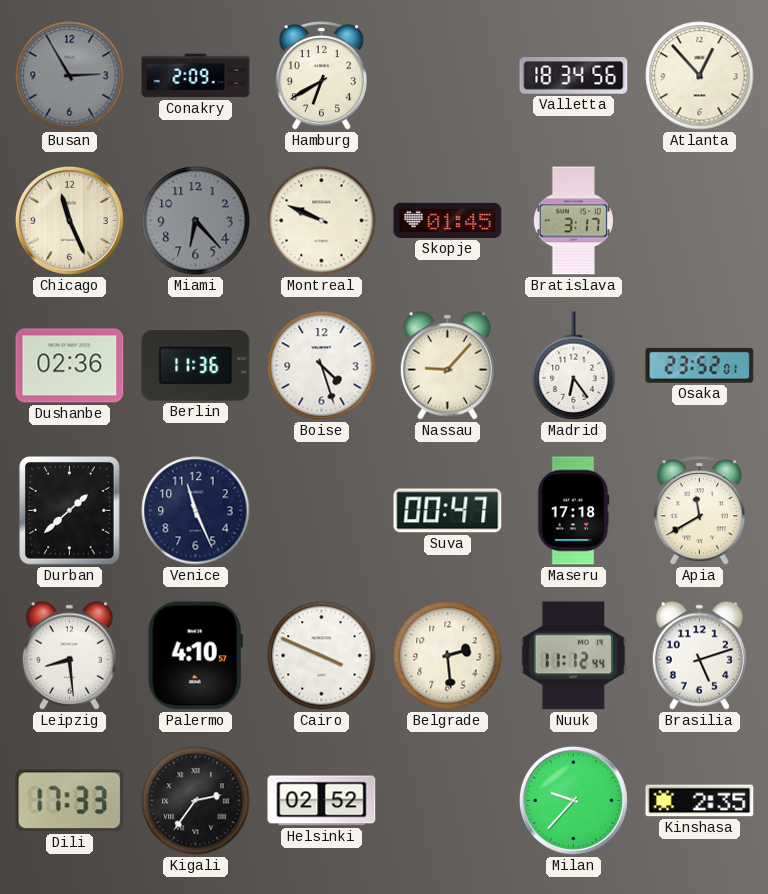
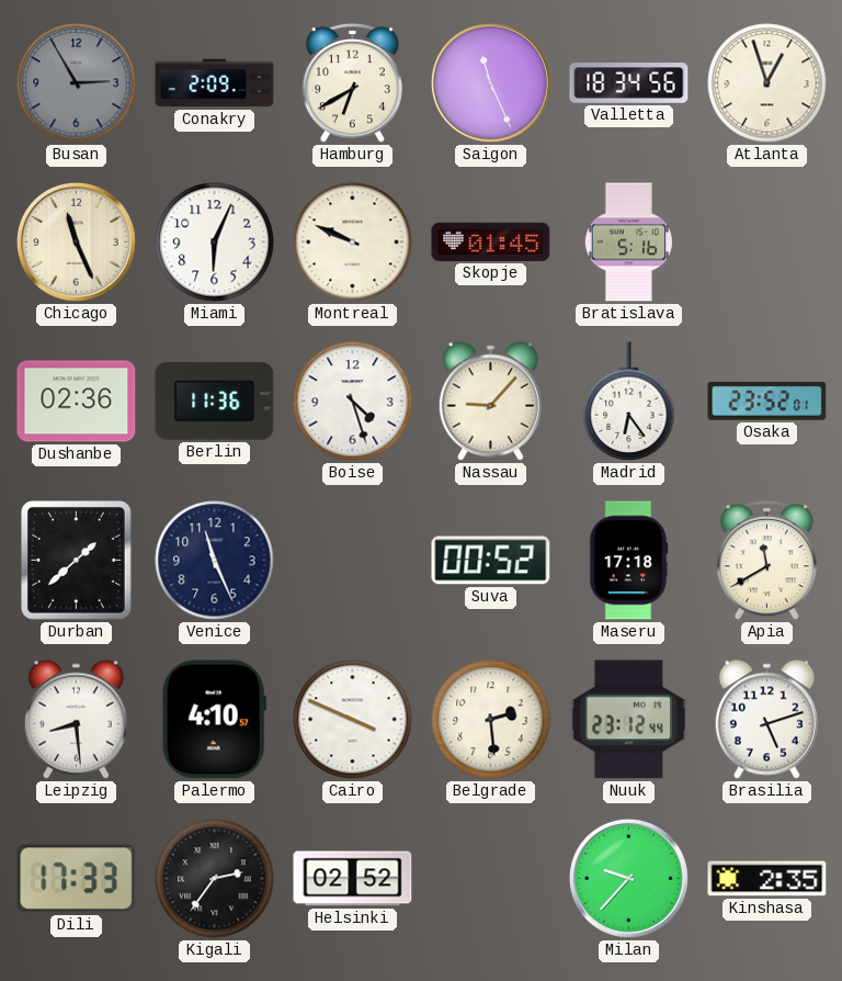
Saigon: none -> 11:26
Atlanta: 12:53 -> 12:57
Miami: 6:23 -> 6:04
Miami dial: grey -> white
Bratislava: 3:17 -> 5:16
Suva: 00:47 -> 00:52
Nuuk: 11:12 -> 23:12
